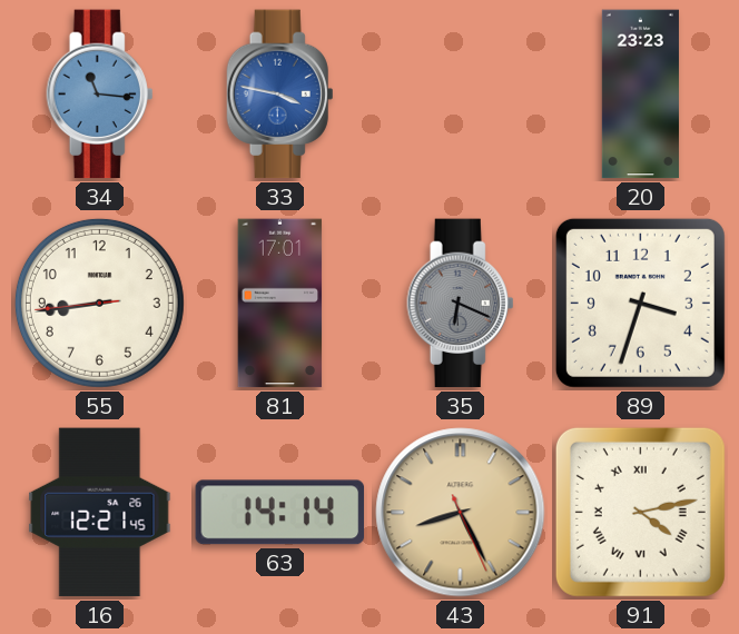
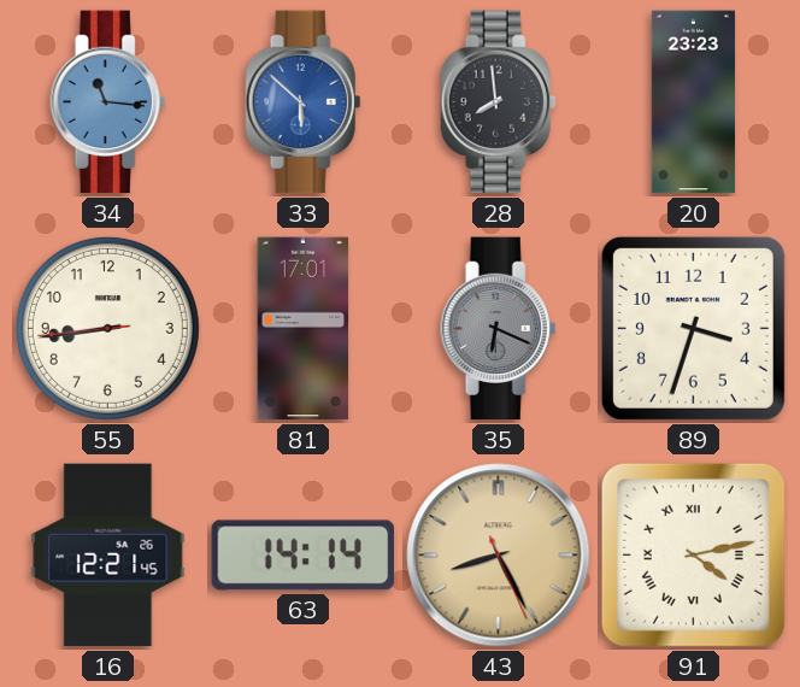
33: 3:47 -> 5:52
28: none -> 7:59
